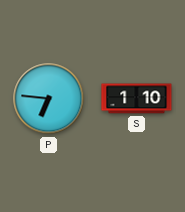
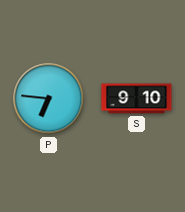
S: 1:10 -> 9:10
